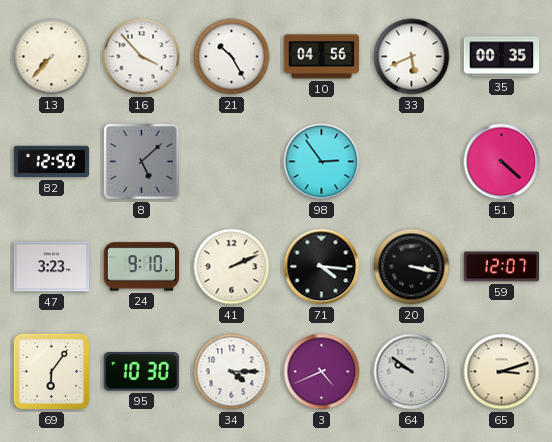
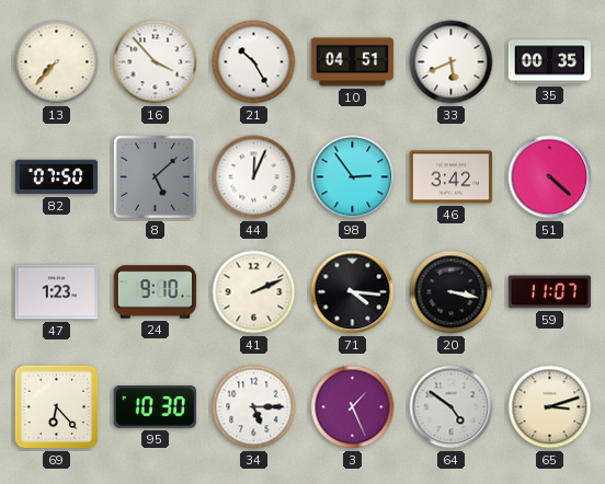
10: 04:56 -> 04:51
82: 12:50 -> 07:50
44: none -> 12:04
46: none -> 3:42
47: 3:23 -> 1:23
59: 12:07 -> 11:07
69: 6:06 -> 6:23
34: 4:15 -> 5:15
3: 4:41 -> 1:26
64: 9:51 -> 4:51
